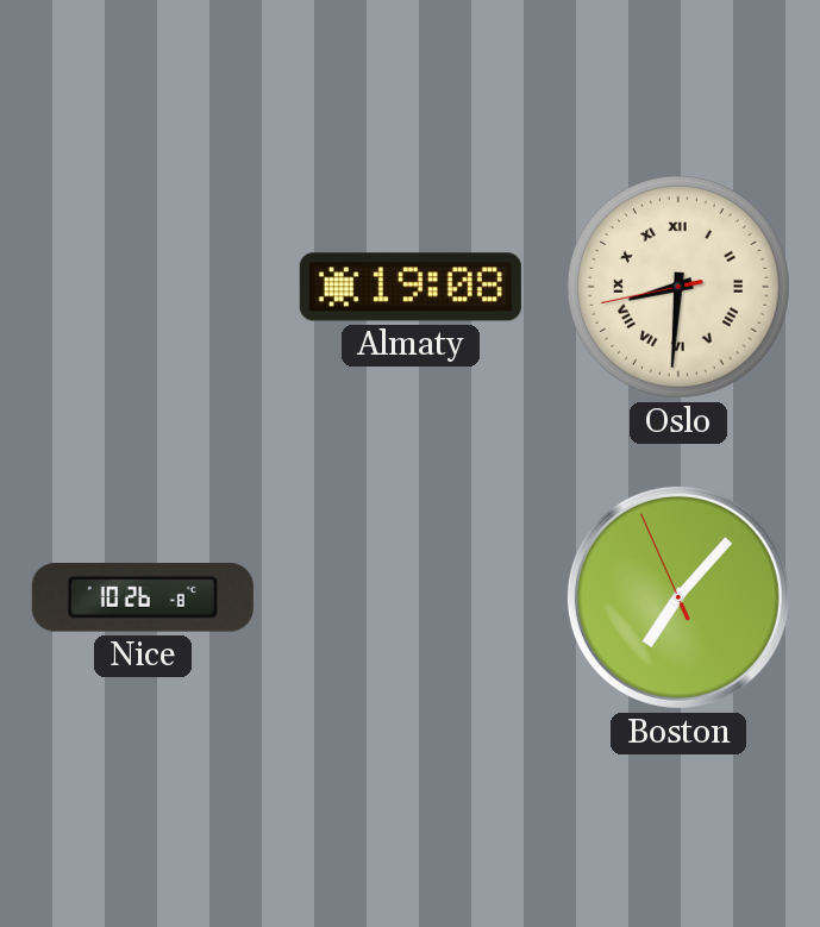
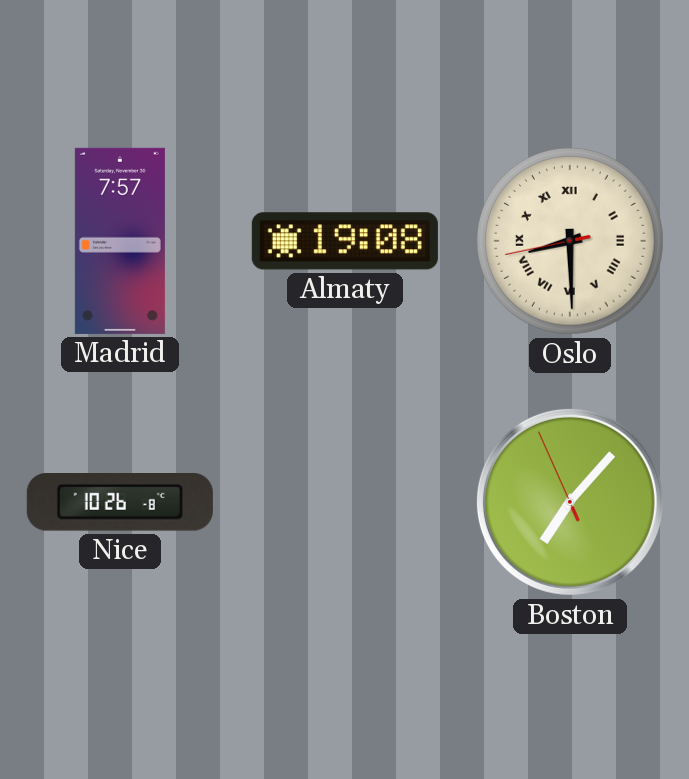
Madrid: none -> 7:57
Oslo: 8:30 -> 8:29
